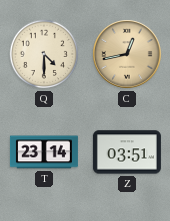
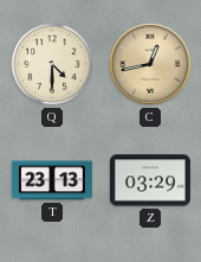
T: 23:14 -> 23:13
Z: 03:51 -> 03:29
